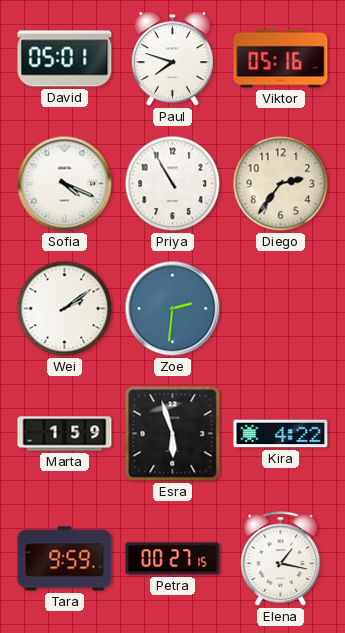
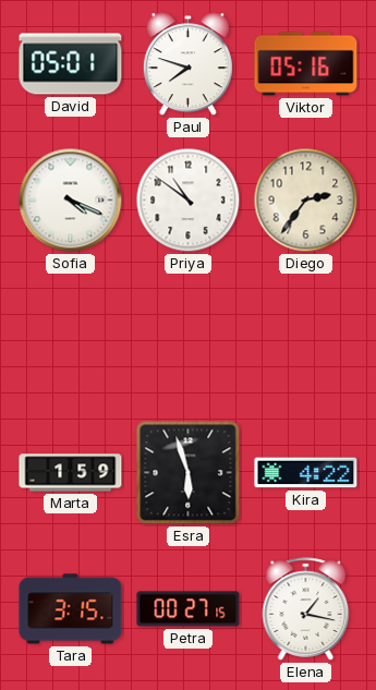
Priya: 10:55 -> 10:51
Wei: 2:09 -> none
Zoe: 2:31 -> none
Tara: 9:59 -> 3:15
